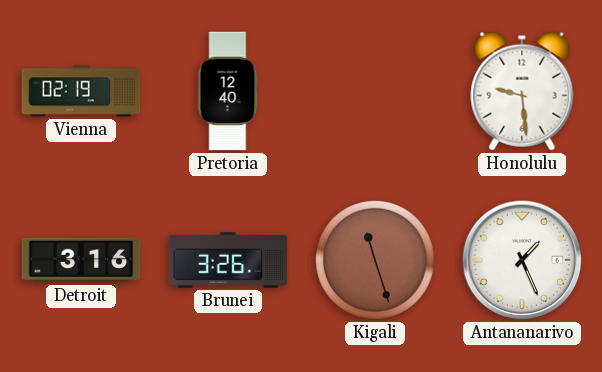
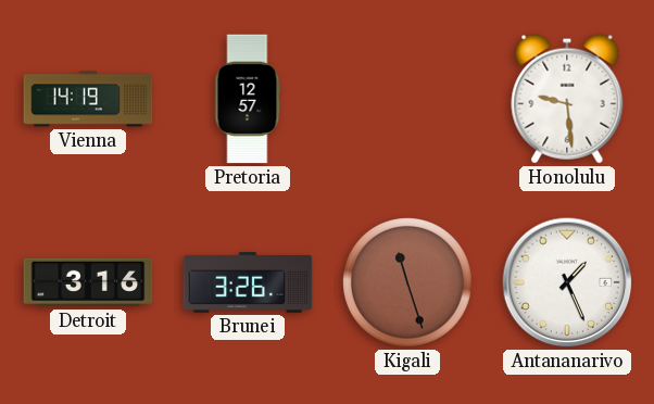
Vienna: 02:19 -> 14:19
Pretoria: 12:40 -> 12:57
